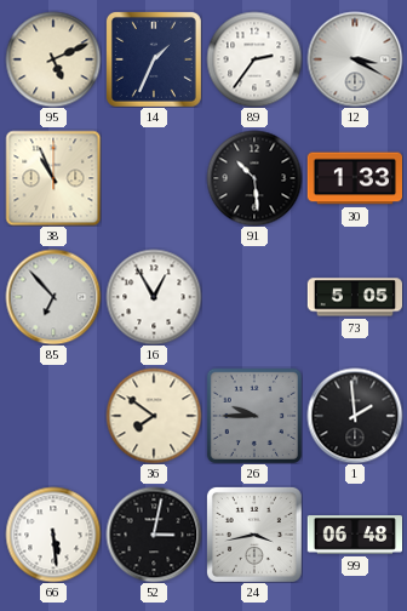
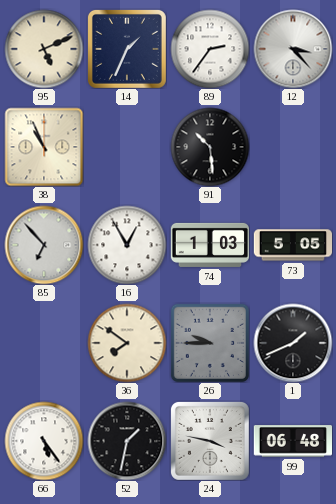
12: 3:20 -> 3:23
30: 1:33 -> none
74: none -> 1:03
1: 1:59 -> 1:41
66: 5:29 -> 5:24
52: 3:02 -> 1:32
24: 3:43 -> 3:47
